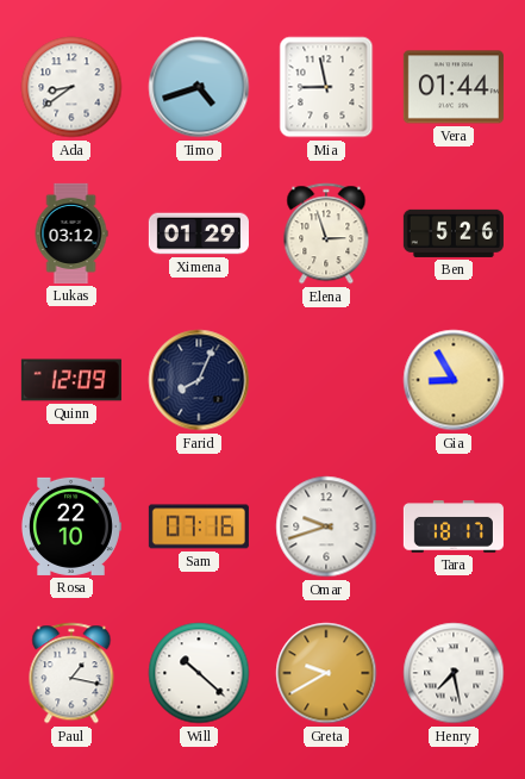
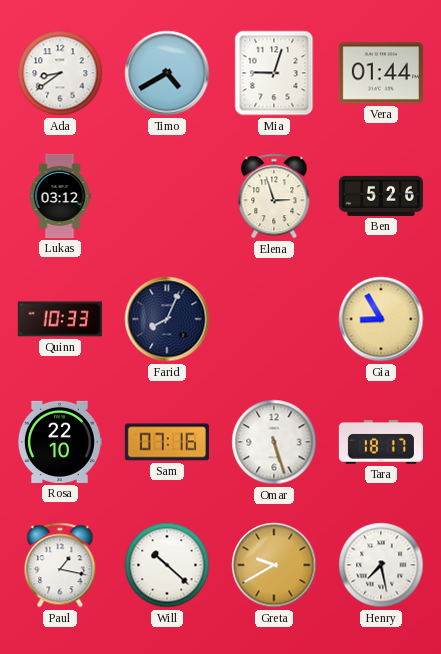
Timo: 4:42 -> 4:40
Mia: 8:58 -> 9:03
Ximena: 01:29 -> none
Quinn: 12:09 -> 10:33
Omar: 9:42 -> 5:27
